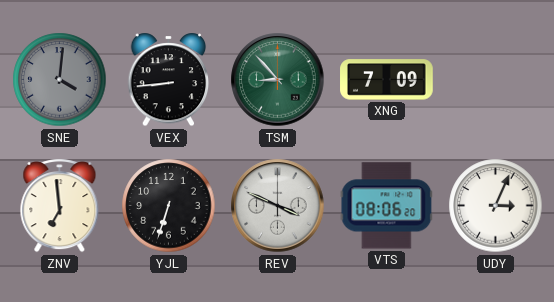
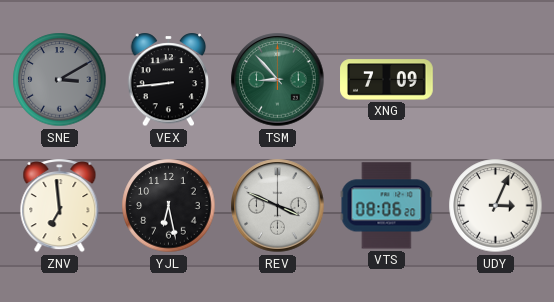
SNE: 4:01 -> 3:10
YJL: 6:33 -> 6:28
